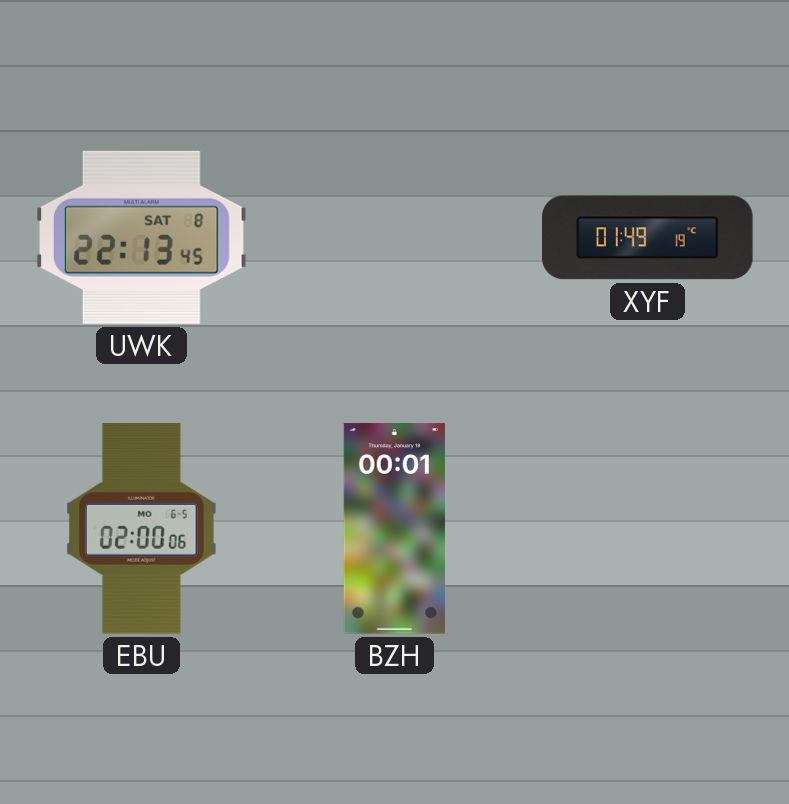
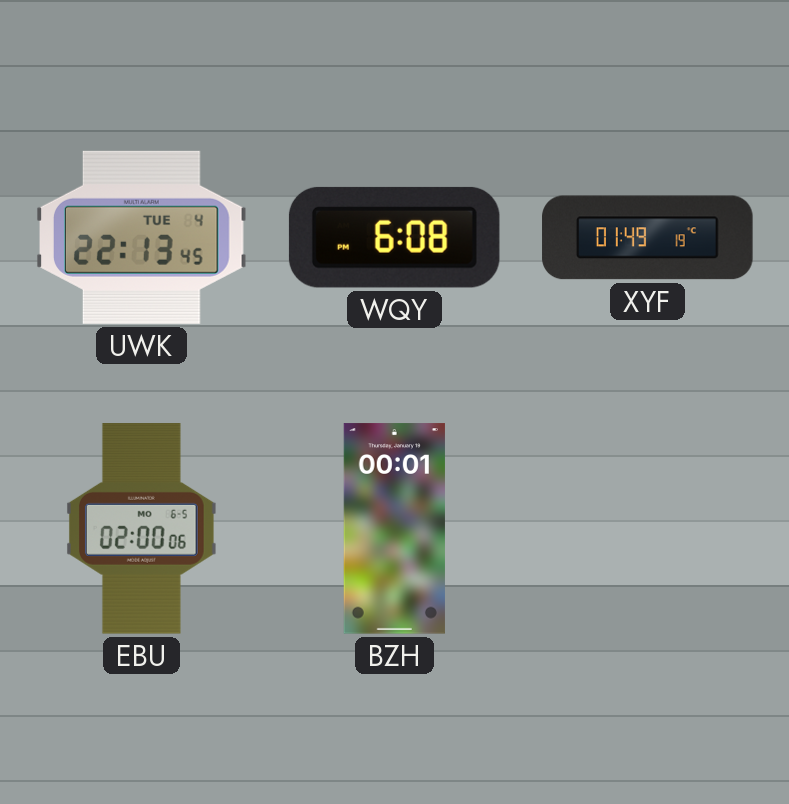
UWK date: SAT 8 -> TUE 4
WQY: none -> 6:08
